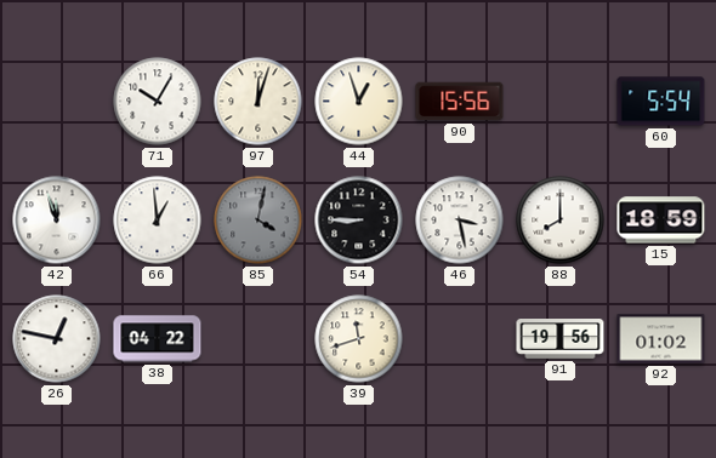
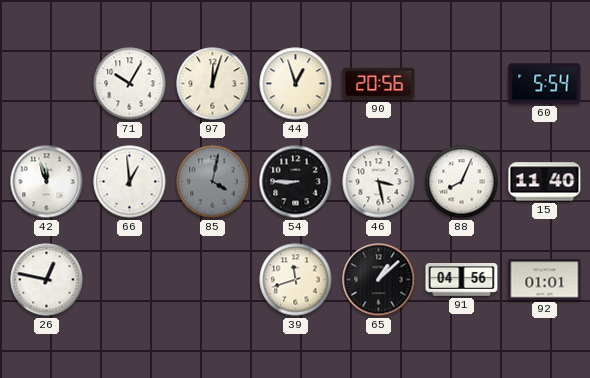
90: 15:56 -> 20:56
88: 8:00 -> 8:04
15: 18:59 -> 11:40
38: 04:22 -> none
65: none -> 1:08
91: 19:56 -> 04:56
92: 01:02 -> 01:01
